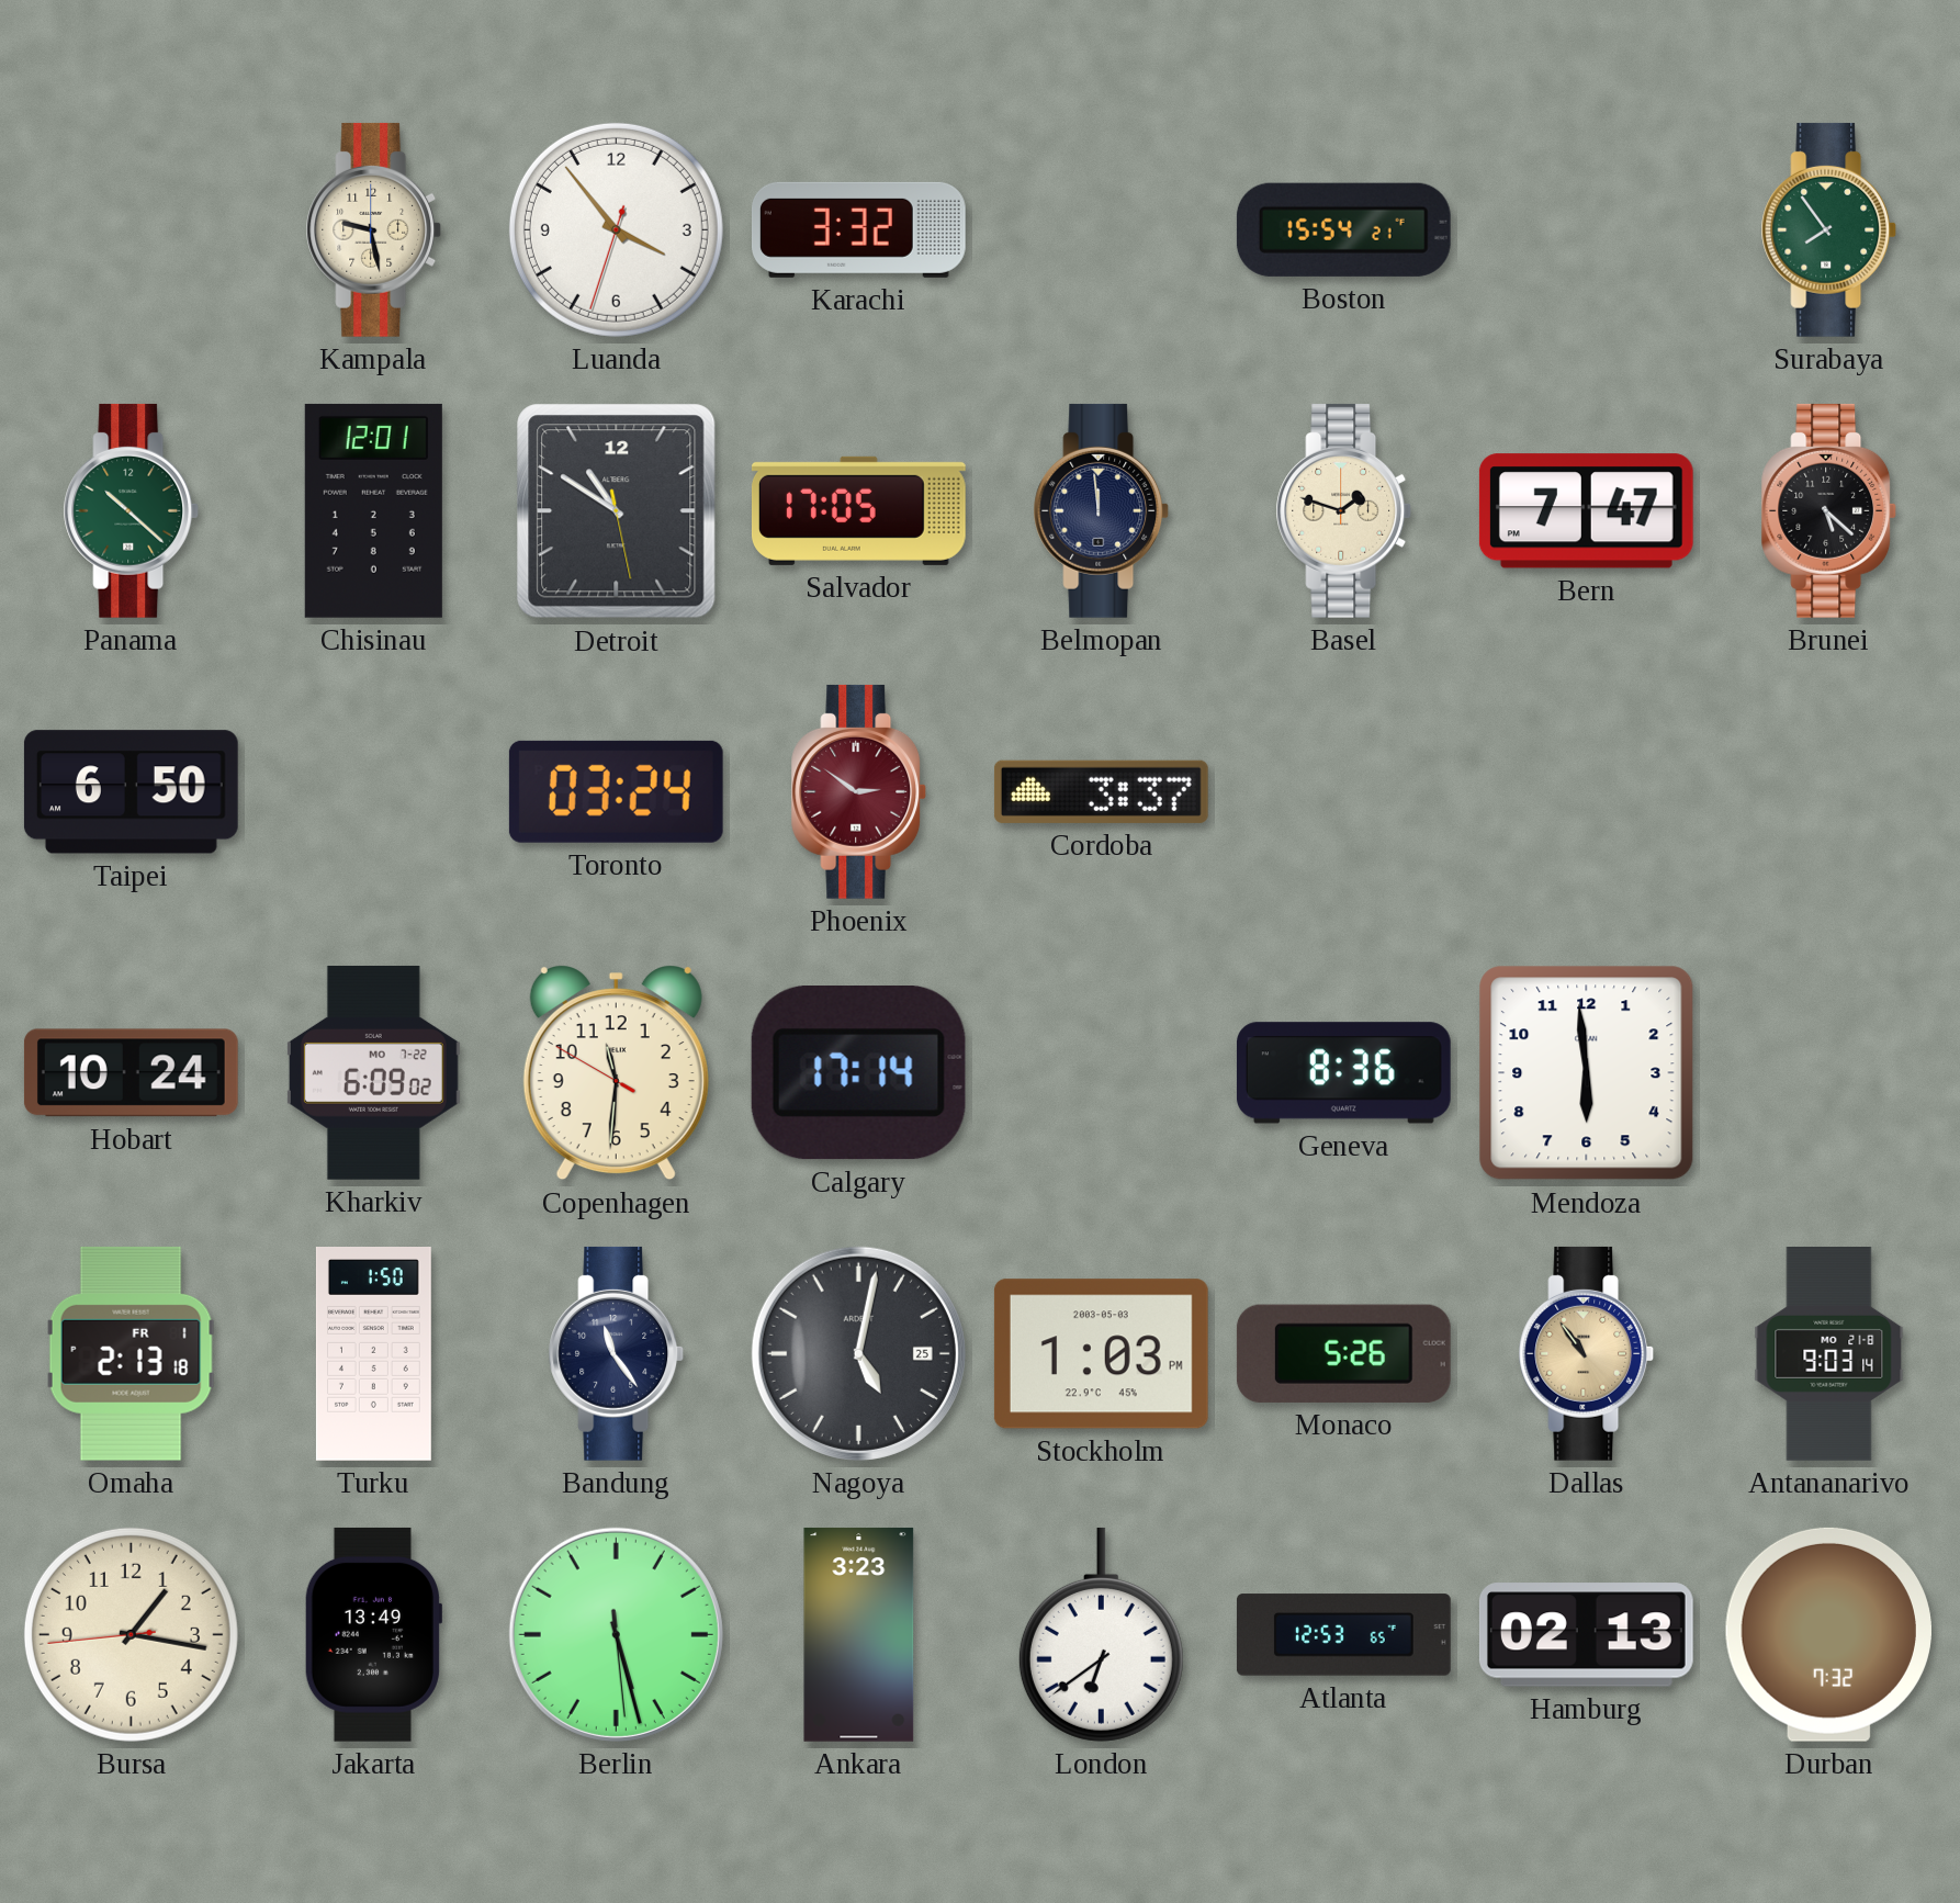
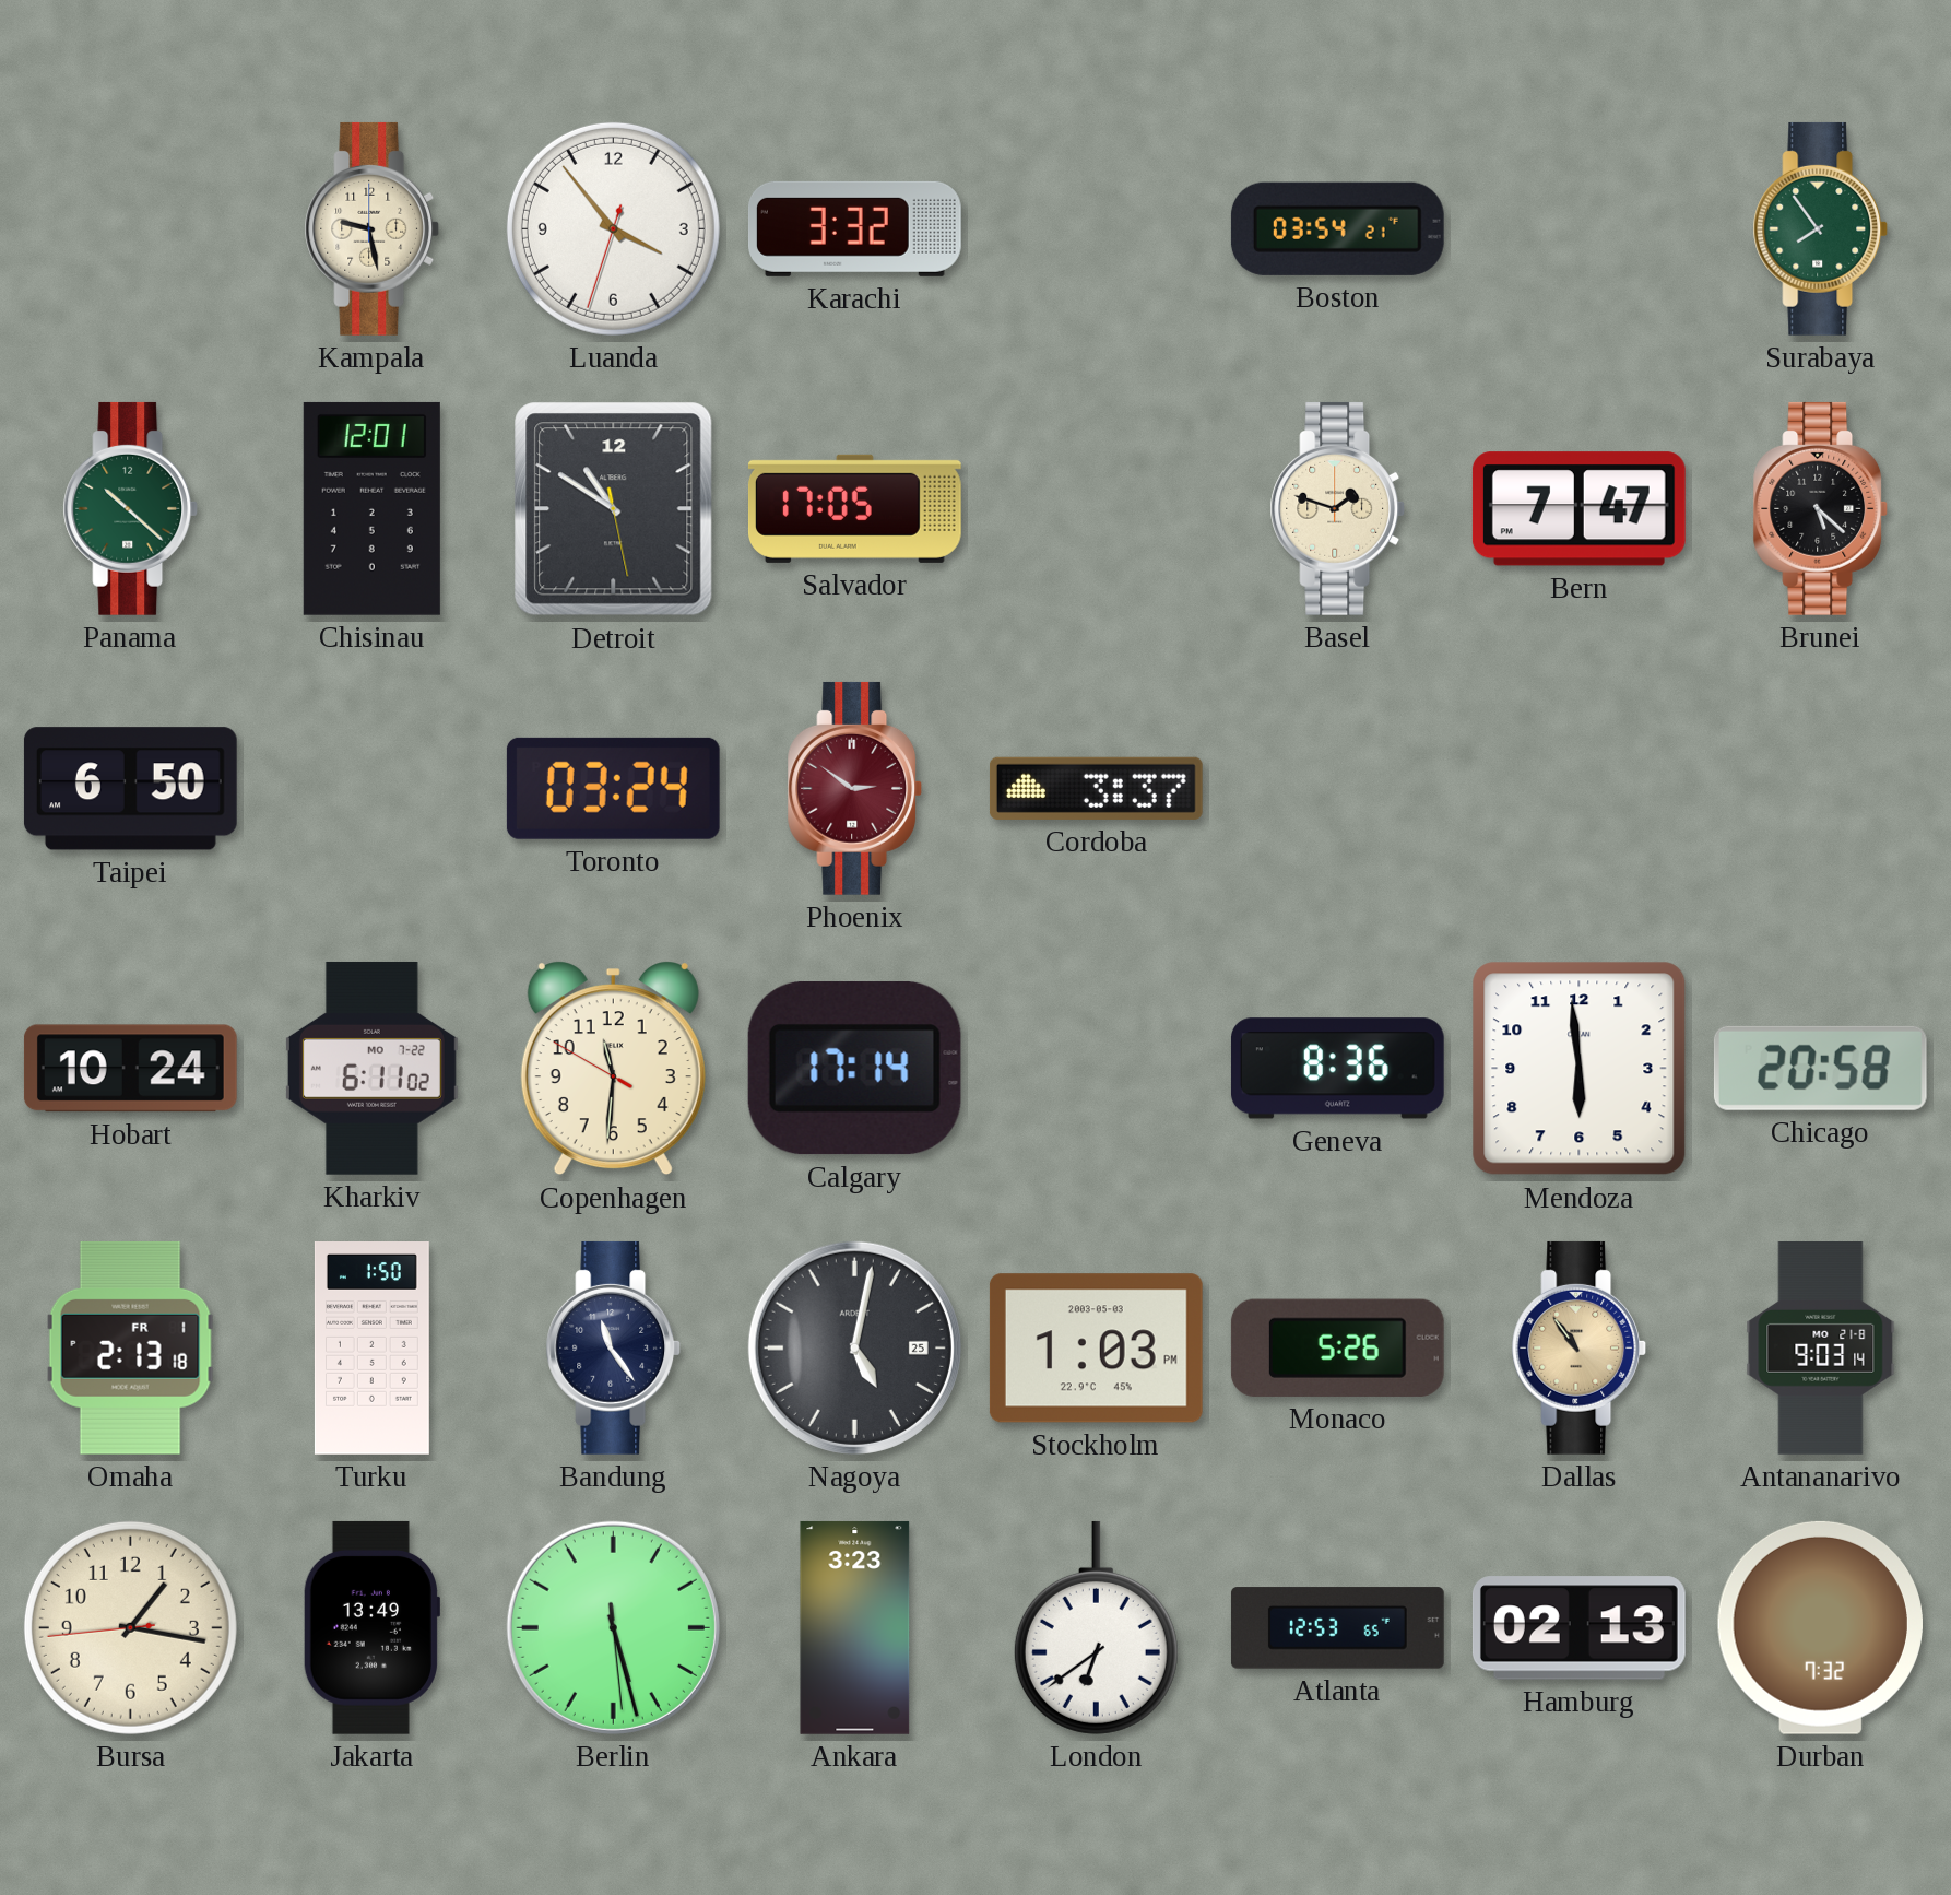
Boston: 15:54 -> 03:54
Belmopan: 11:59 -> none
Kharkiv: 6:09 -> 6:11
Chicago: none -> 20:58
